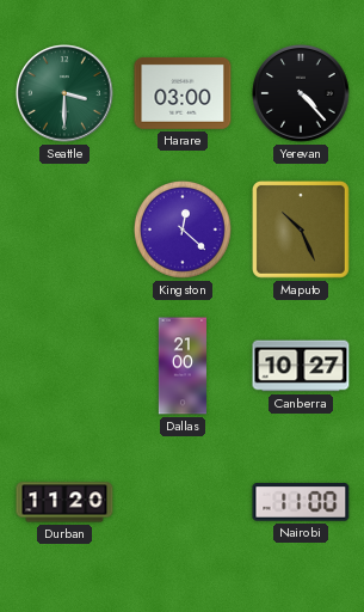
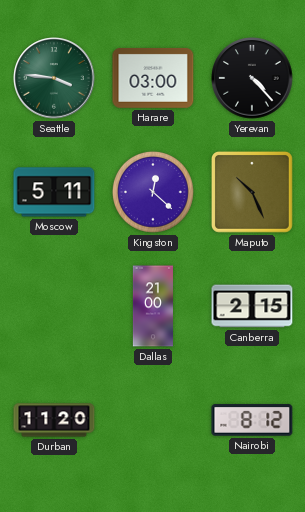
Seattle: 3:30 -> 3:46
Moscow: none -> 5:11
Canberra: 10:27 -> 2:15
Nairobi: 11:00 -> 8:12
